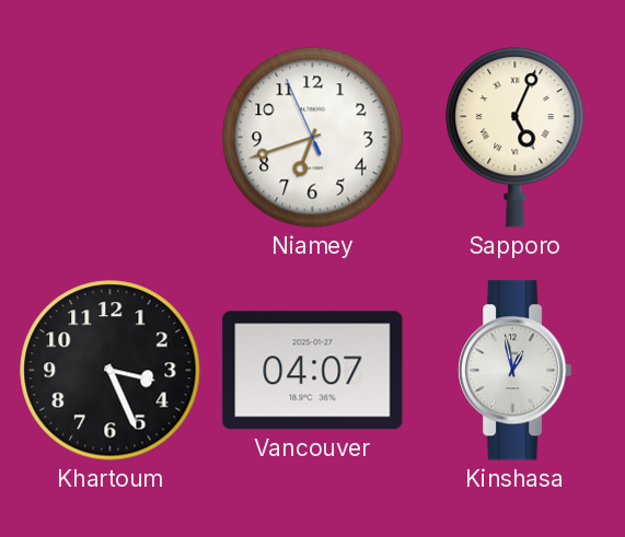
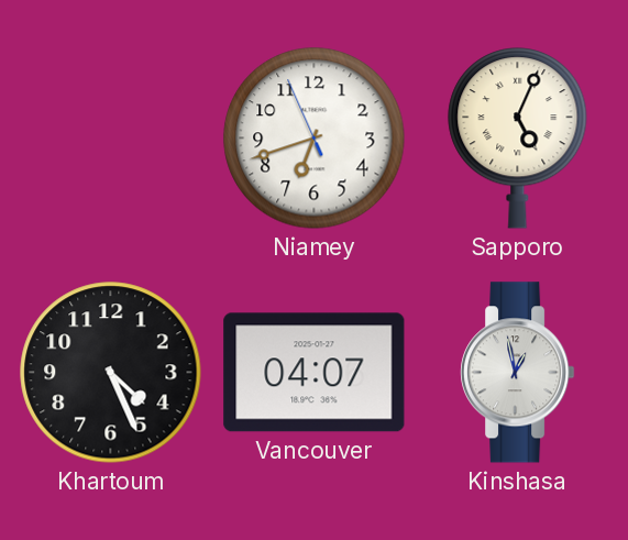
Khartoum: 3:26 -> 4:26
